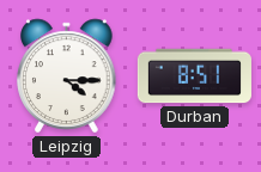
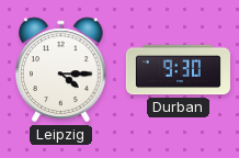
Durban: 8:51 -> 9:30
